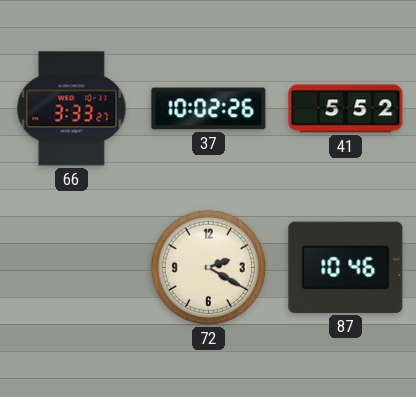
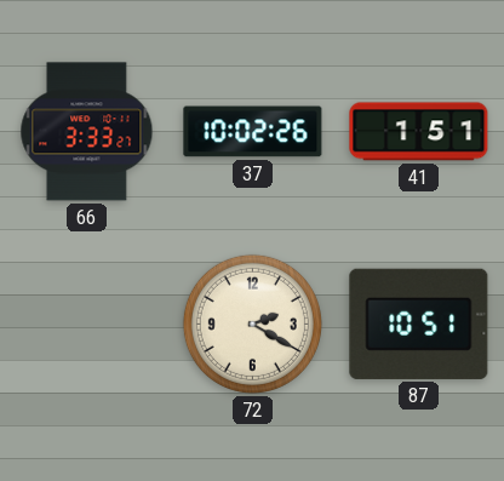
41: 5:52 -> 1:51
87: 10:46 -> 10:51
